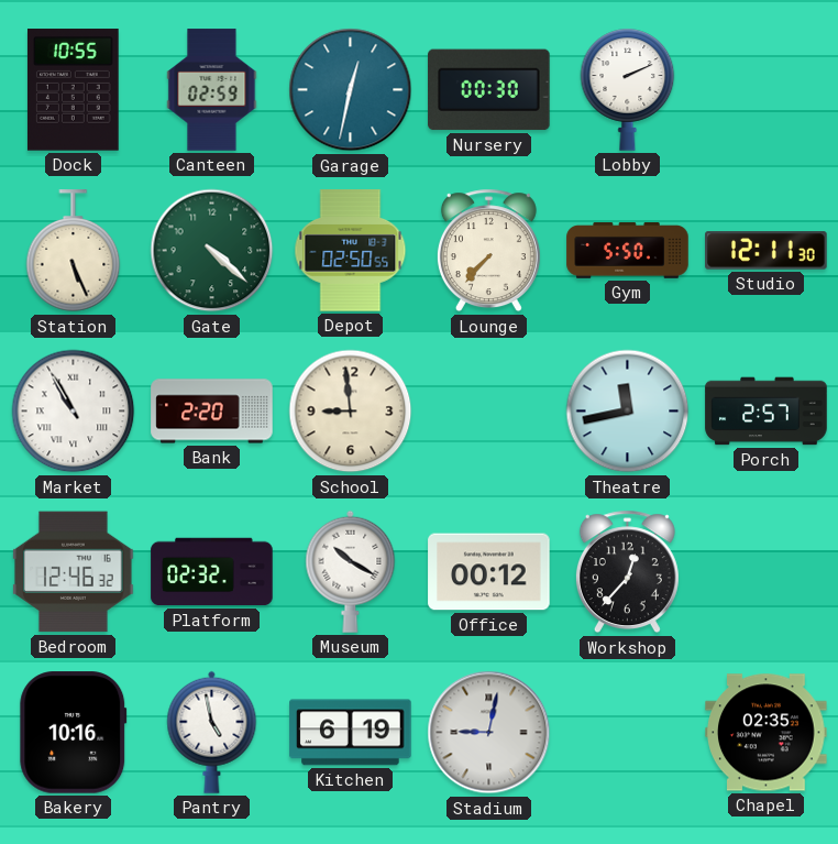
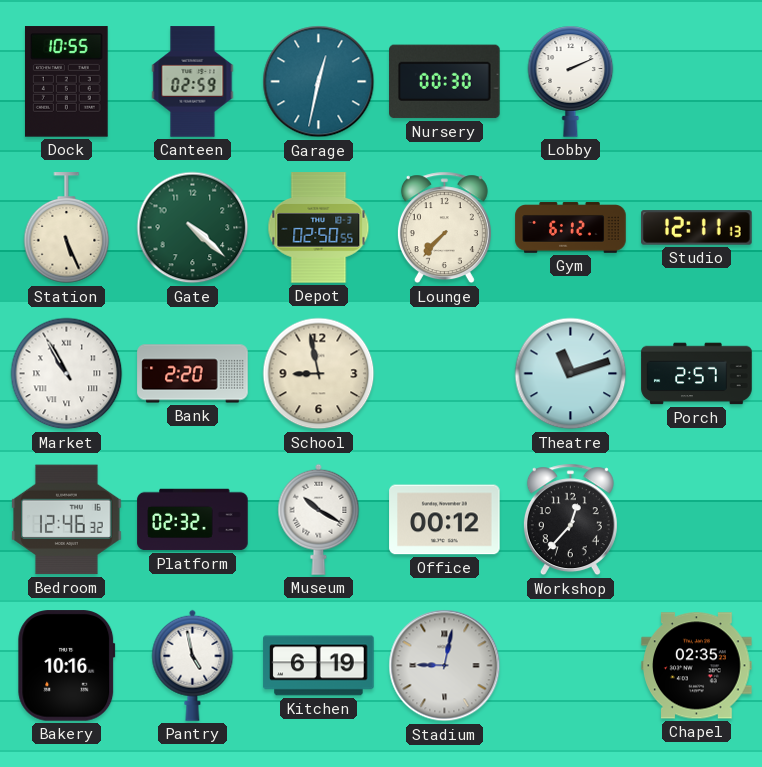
Gym: 5:50 -> 6:12
Studio: 12:11:30 -> 12:11:13
School: 8:59 -> 8:58
Theatre: 11:43 -> 11:12
